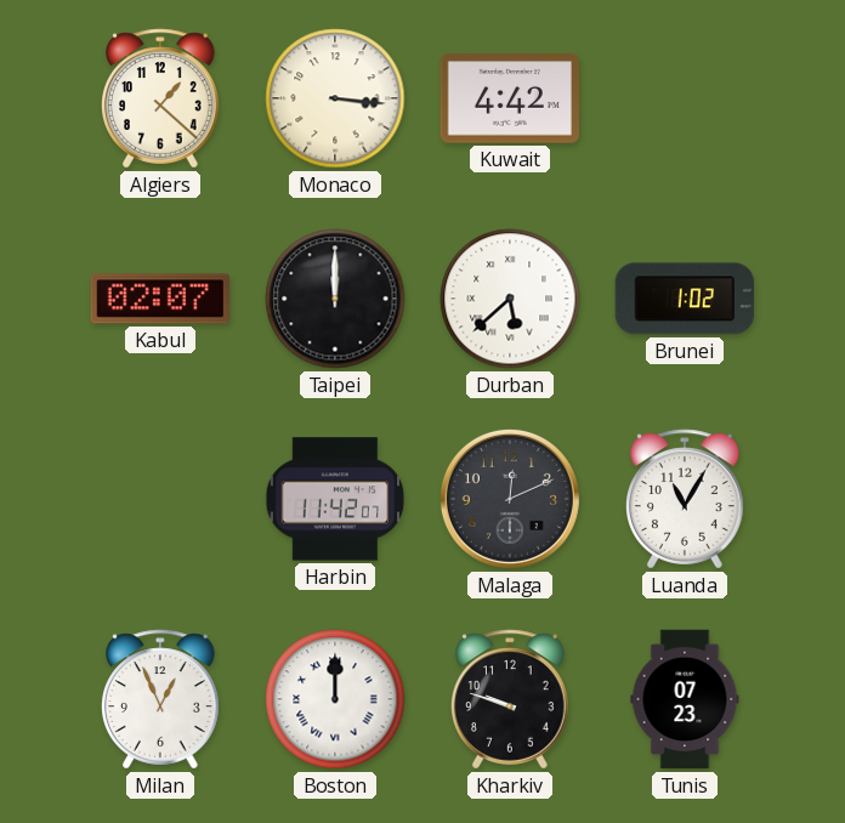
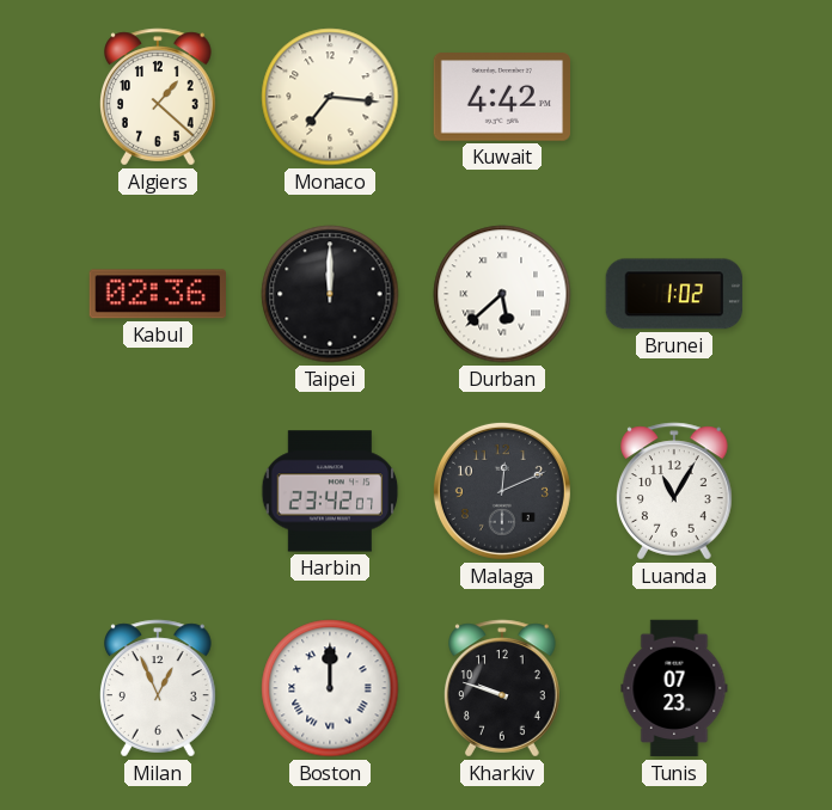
Monaco: 3:16 -> 7:16
Kabul: 02:07 -> 02:36
Harbin: 11:42 -> 23:42
